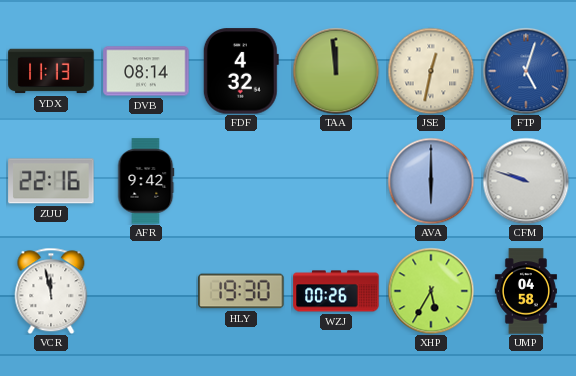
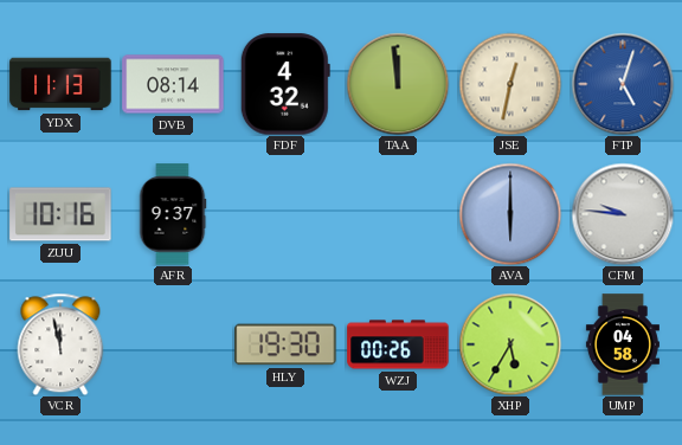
ZUU: 22:16 -> 10:16
AFR: 9:42 -> 9:37
CFM: 9:48 -> 9:46
